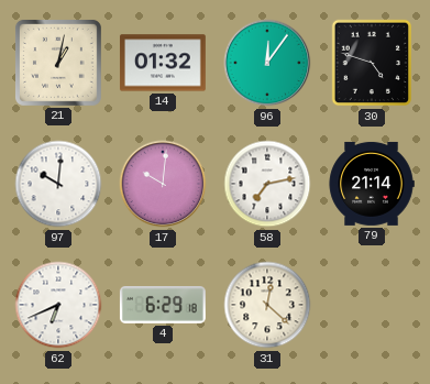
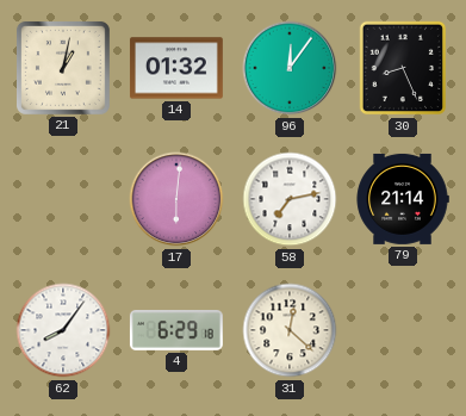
30: 4:48 -> 8:26
97: 10:01 -> none
17: 10:01 -> 6:01
62: 6:41 -> 8:06
